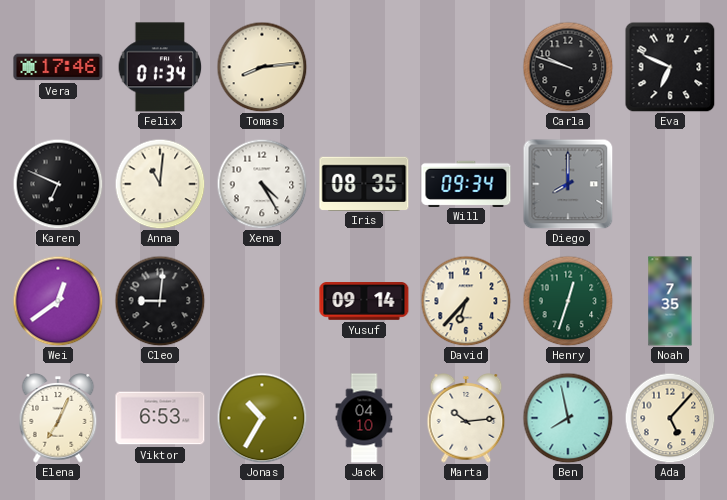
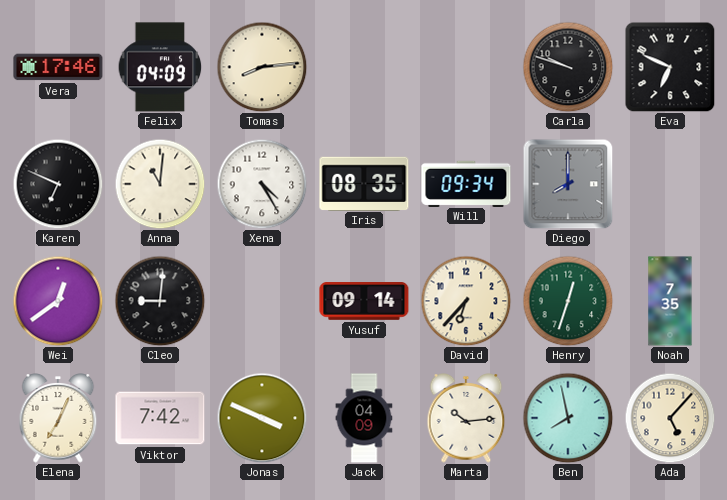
Felix: 01:34 -> 04:09
Viktor: 6:53 -> 7:42
Jonas: 10:35 -> 3:49
Jack: 04:10 -> 04:09
